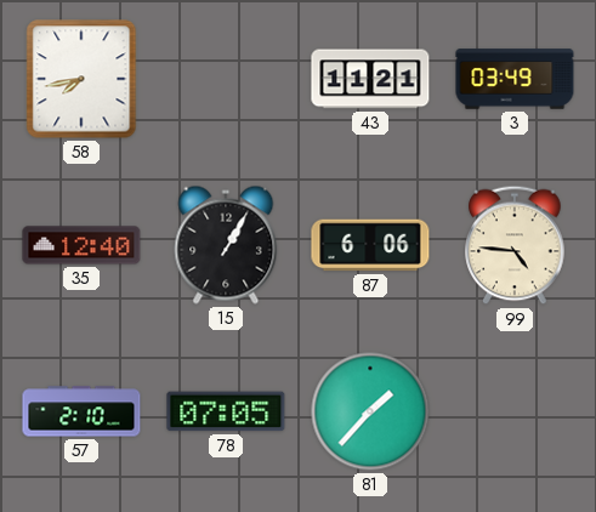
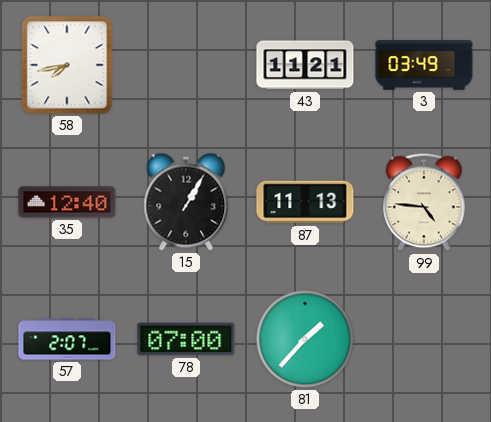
87: 6:06 -> 11:13
57: 2:10 -> 2:07
78: 07:05 -> 07:00
